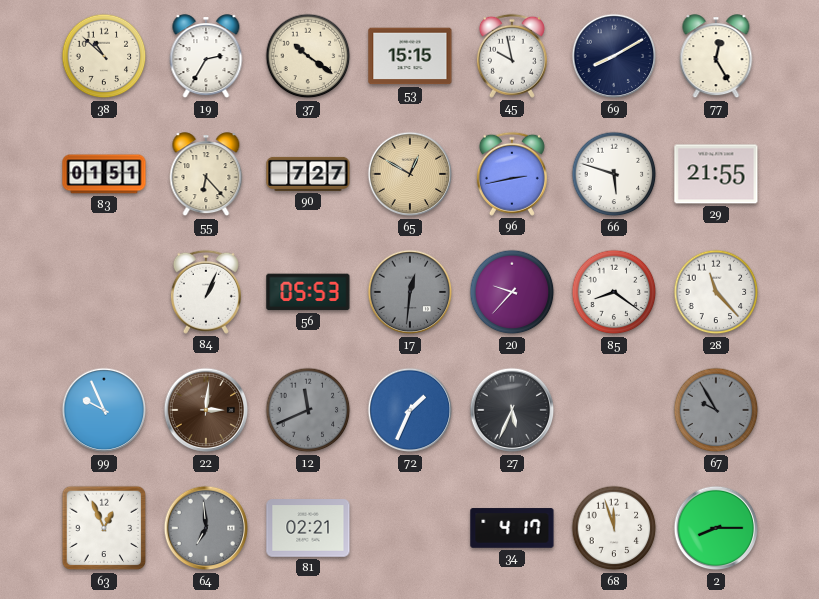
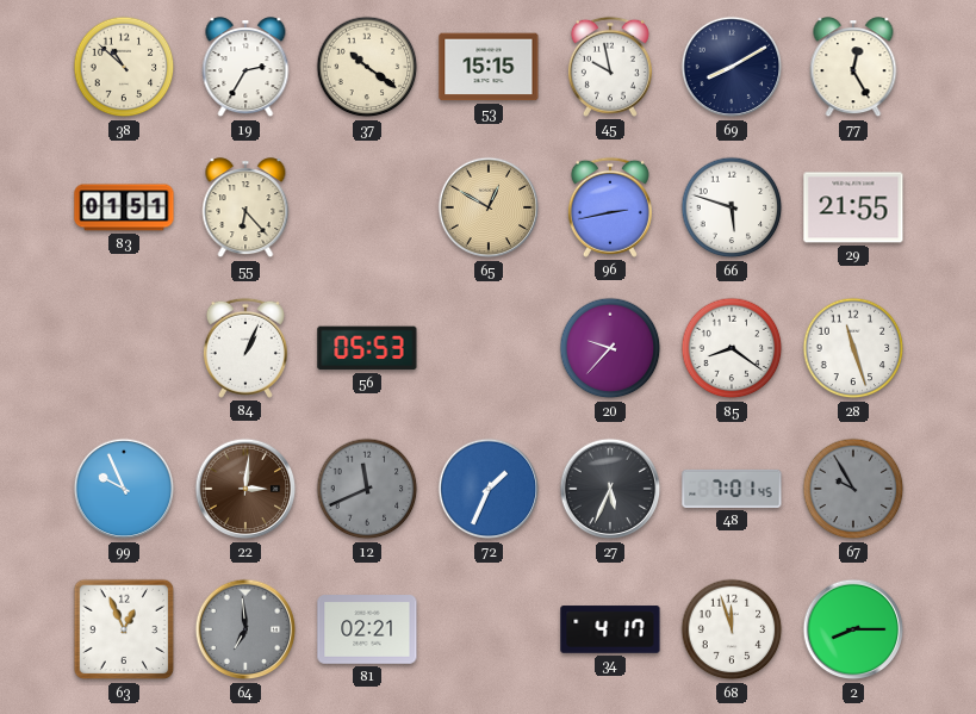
90: 7:27 -> none
17: 12:31 -> none
28: 11:23 -> 11:27
48: none -> 7:01
